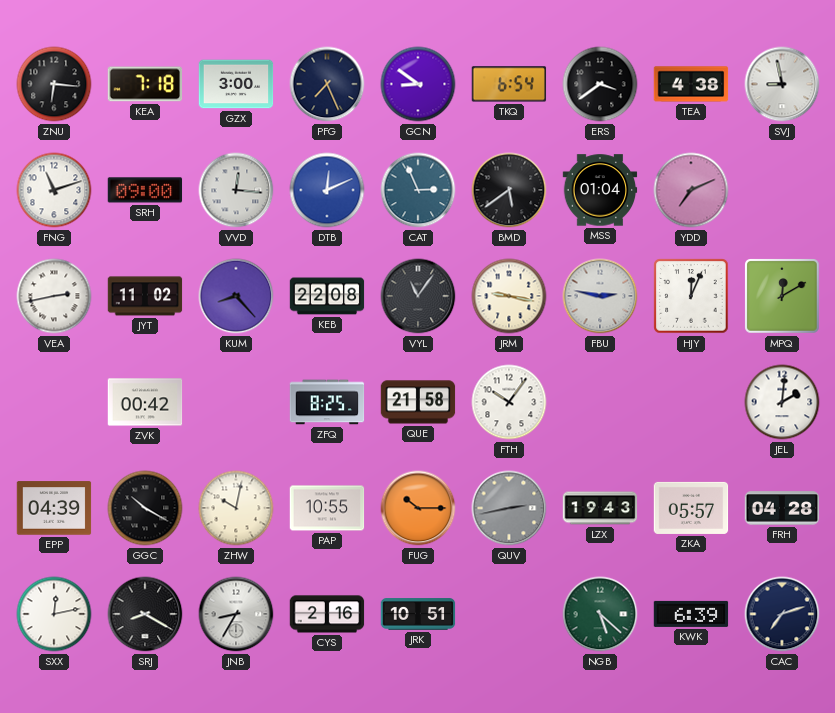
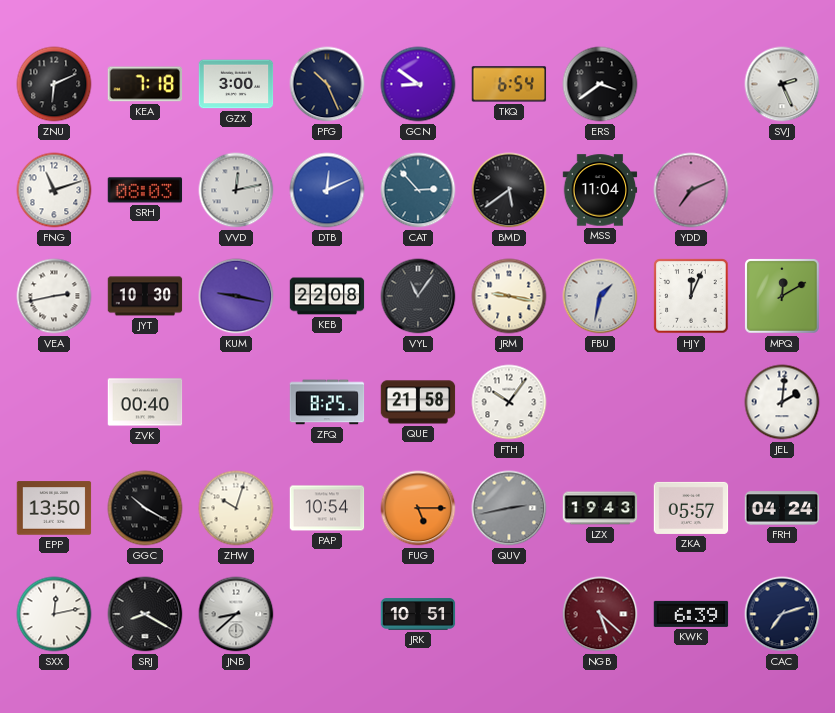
ZNU: 6:16 -> 6:11
PFG: 7:26 -> 10:26
TEA: 4:38 -> none
SVJ: 8:58 -> 2:26
SRH: 09:00 -> 08:03
VVD: 12:16 -> 12:13
CAT: 2:56 -> 2:53
MSS: 01:04 -> 11:04
JYT: 11:02 -> 10:30
KUM: 8:23 -> 9:17
FBU: 2:47 -> 1:32
ZVK: 00:42 -> 00:40
EPP: 04:39 -> 13:50
ZHW: 10:02 -> 10:03
PAP: 10:55 -> 10:54
FUG: 10:15 -> 5:15
FRH: 04:28 -> 04:24
JNB: 8:35 -> 8:38
CYS: 2:16 -> none
NGB dial: green -> burgundy
